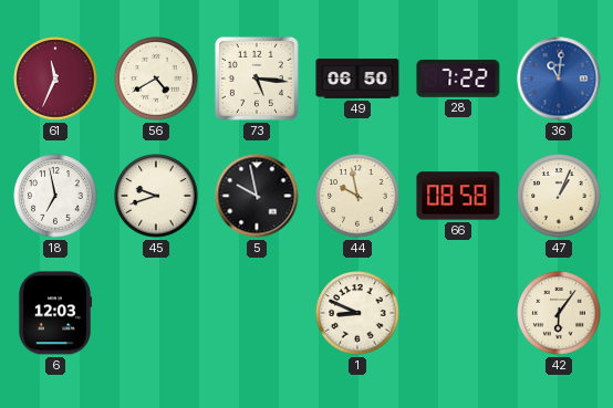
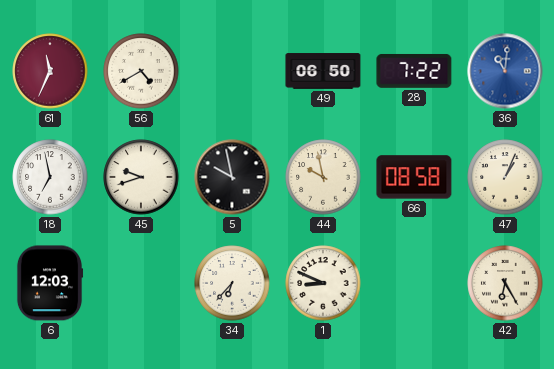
73: 5:16 -> none
34: none -> 6:37
42: 6:06 -> 6:25
